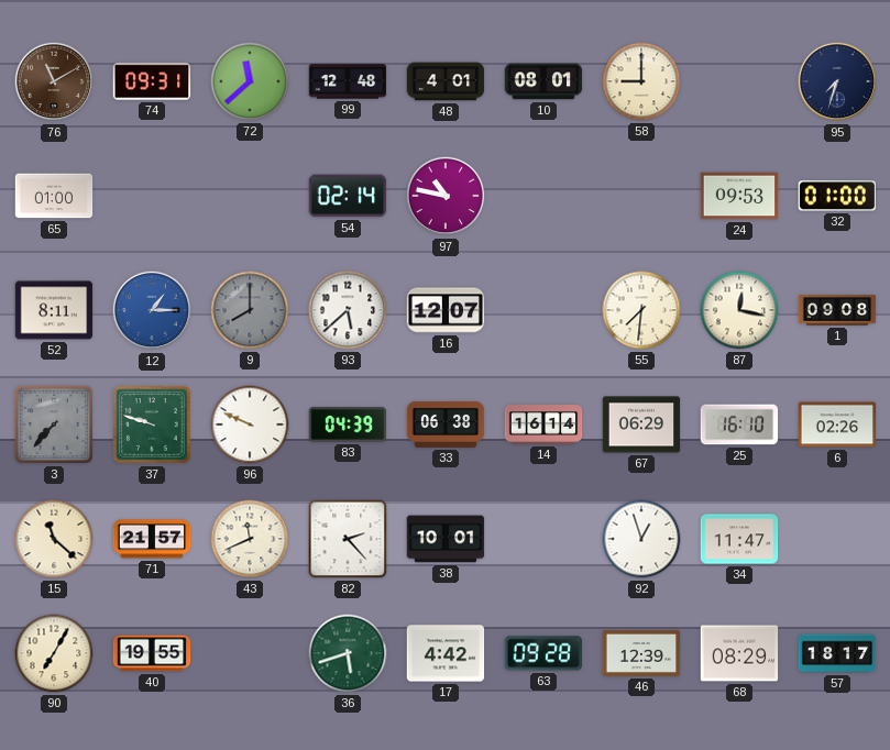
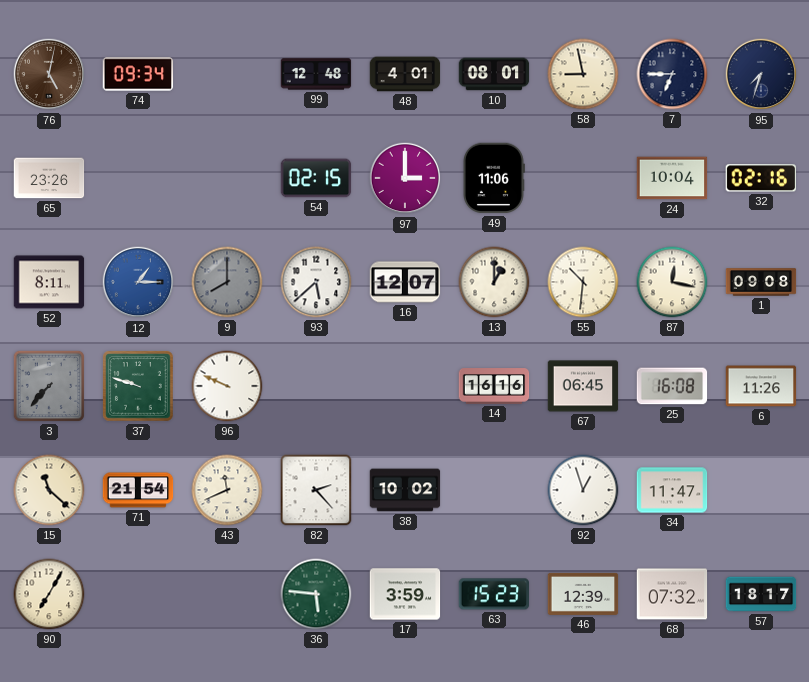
76: 11:10 -> 5:02
74: 09:31 -> 09:34
72: 11:38 -> none
58: 9:00 -> 8:58
7: none -> 6:45
65: 01:00 -> 23:26
54: 02:14 -> 02:15
97: 10:47 -> 3:00
49: none -> 11:06
24: 09:53 -> 10:04
32: 01:00 -> 02:16
13: none -> 1:00
55: 7:31 -> 10:31
83: 04:39 -> none
33: 06:38 -> none
14: 16:14 -> 16:16
67: 06:29 -> 06:45
25: 16:10 -> 16:08
6: 02:26 -> 11:26
71: 21:57 -> 21:54
38: 10:01 -> 10:02
40: 19:55 -> none
36: 5:42 -> 5:46
17: 4:42 -> 3:59
63: 09:28 -> 15:23
68: 08:29 -> 07:32
